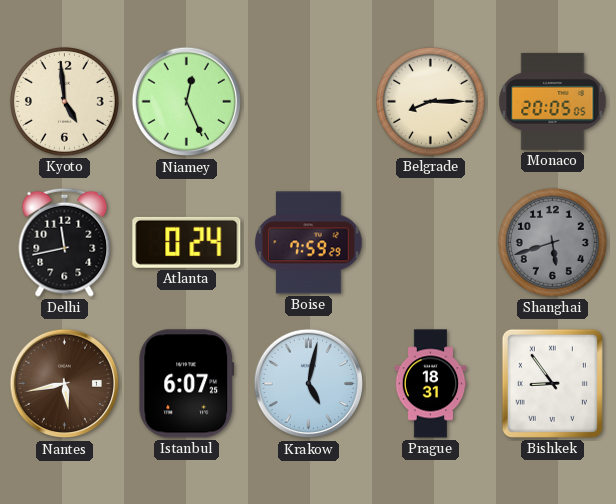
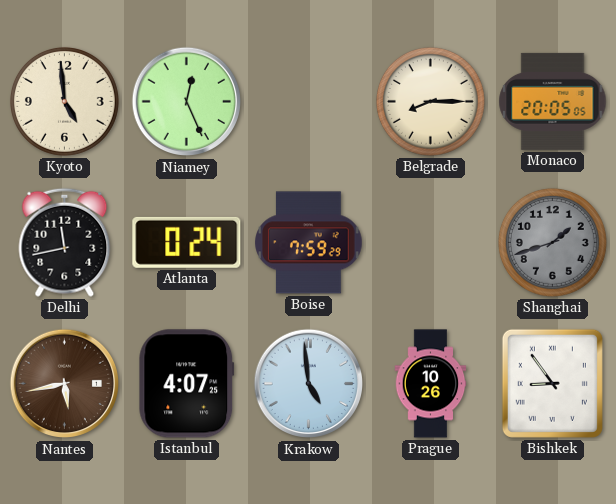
Shanghai: 5:42 -> 1:42
Istanbul: 6:07 -> 4:07
Krakow: 5:02 -> 4:59
Prague: 18:31 -> 10:26
